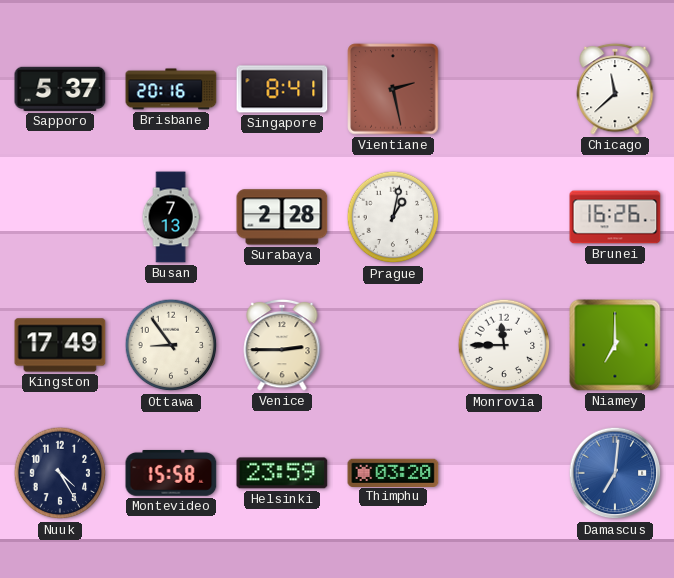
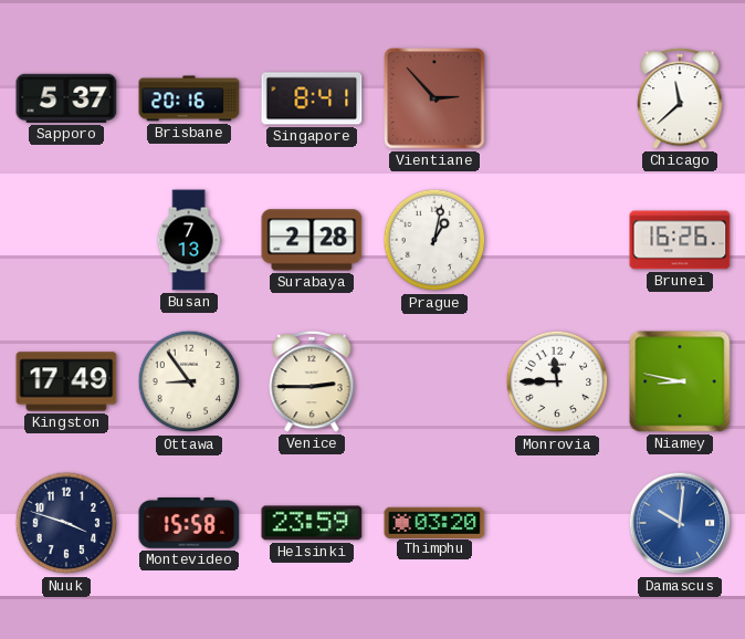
Vientiane: 2:28 -> 2:53
Niamey: 7:00 -> 8:47
Nuuk: 4:25 -> 3:48
Damascus: 7:01 -> 10:01
